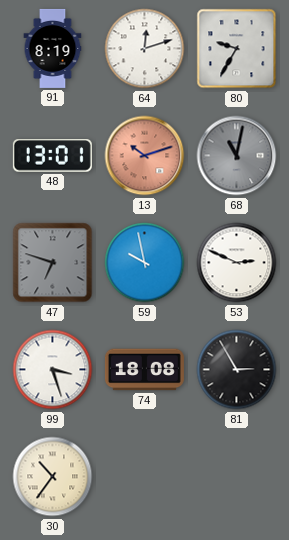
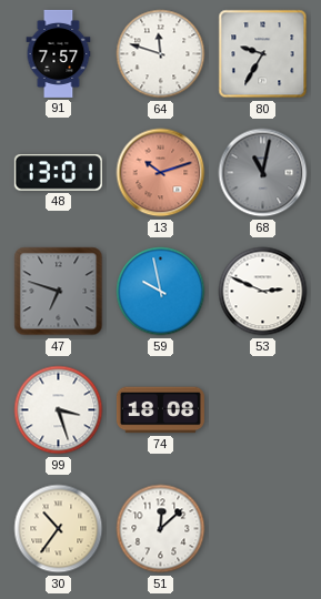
91: 8:19 -> 7:57
64: 12:12 -> 11:48
81: 2:55 -> none
51: none -> 12:08
